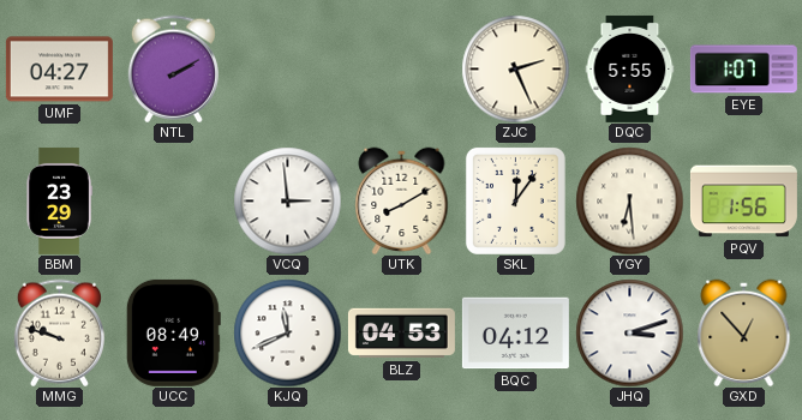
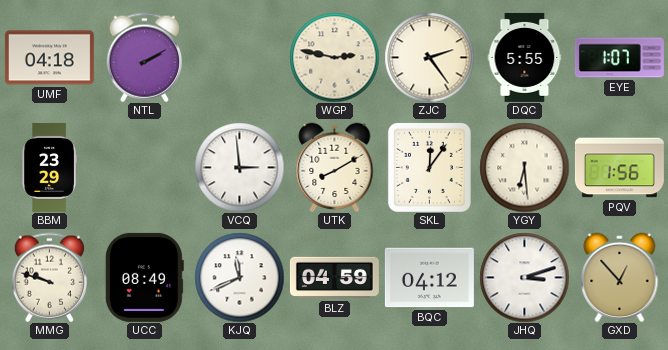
UMF: 04:27 -> 04:18
WGP: none -> 2:47
ZJC: 2:26 -> 2:24
BLZ: 04:53 -> 04:59
